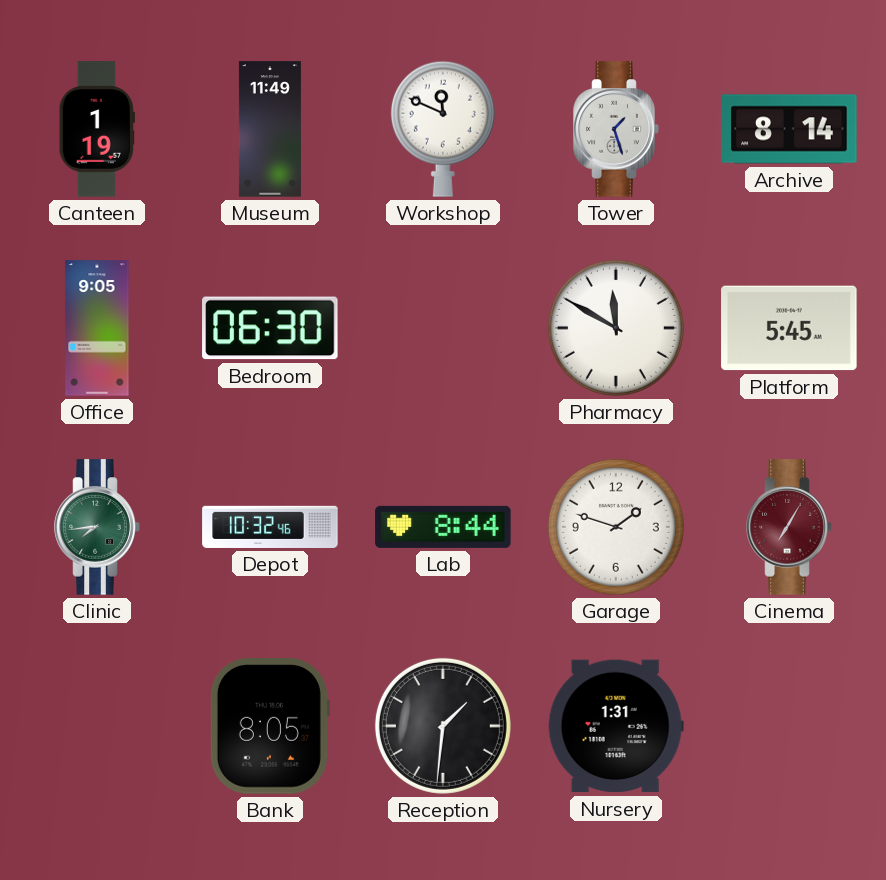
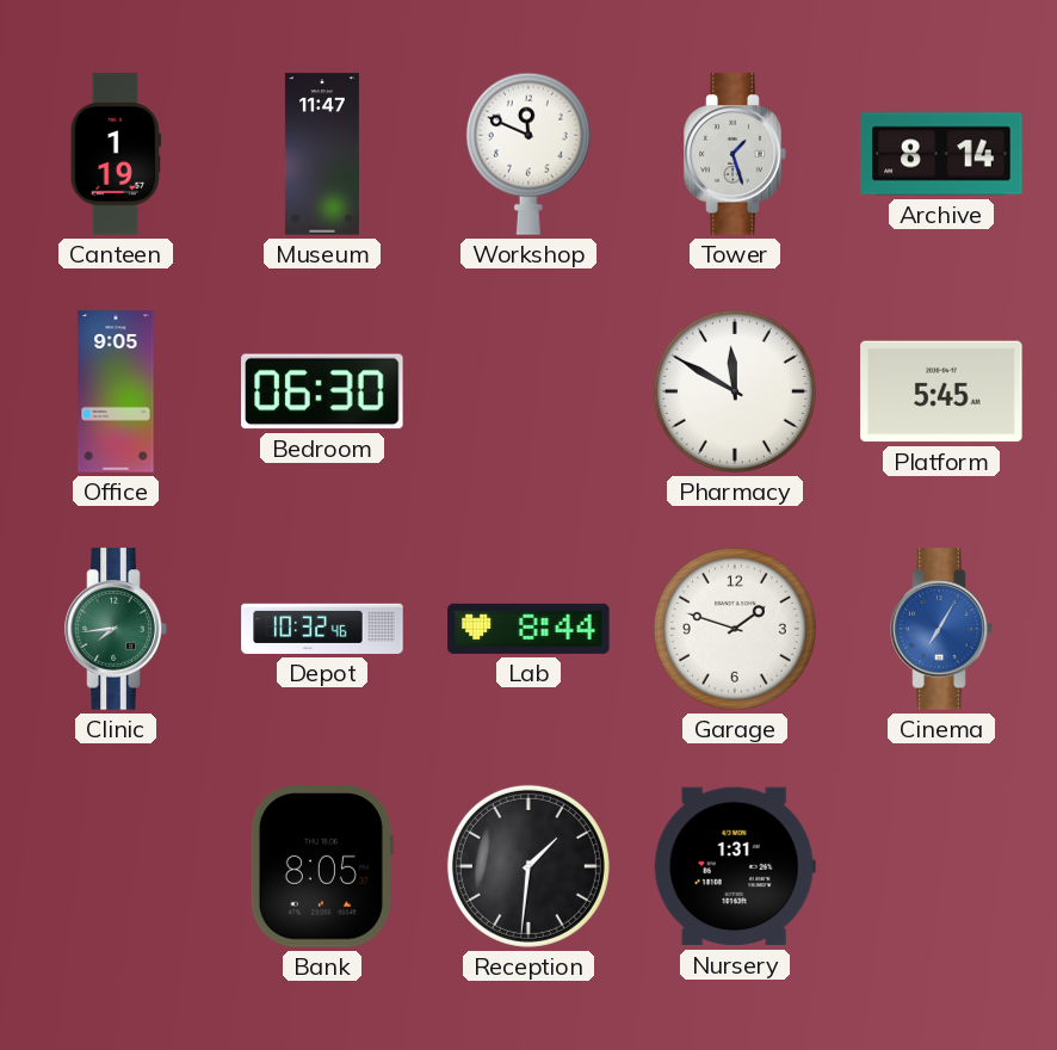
Museum: 11:49 -> 11:47
Cinema dial: burgundy -> blue
